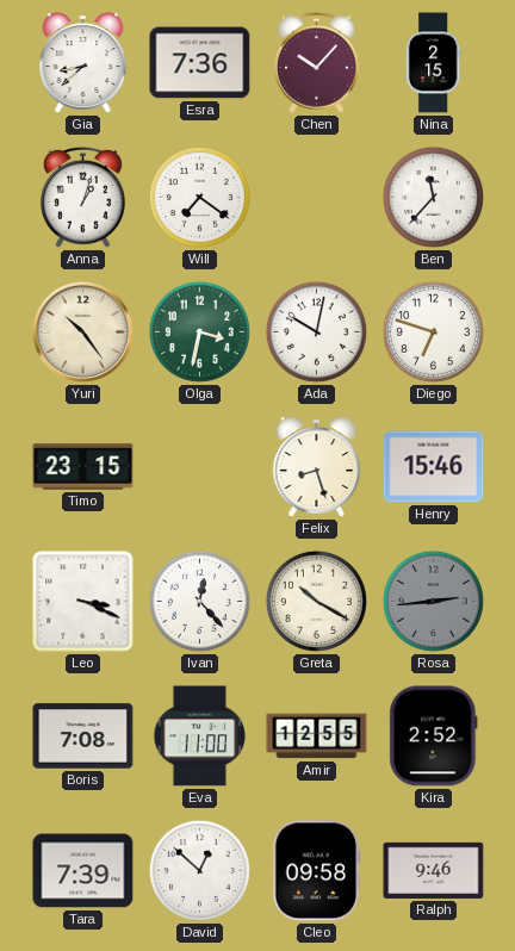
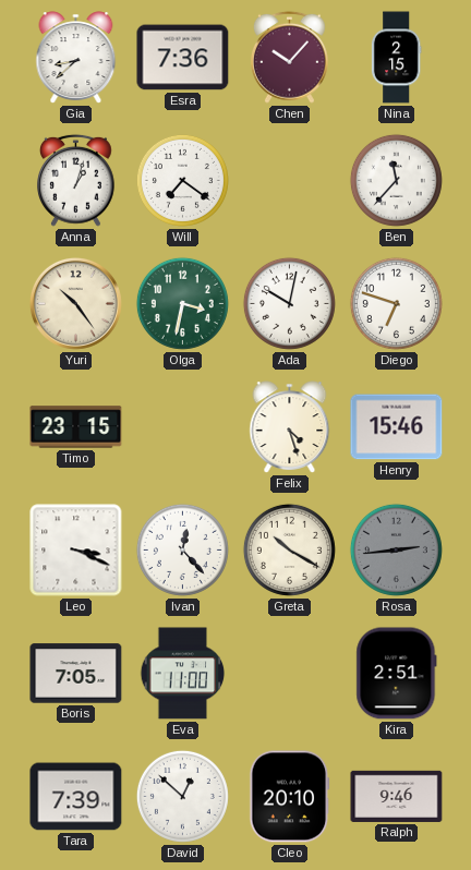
Felix: 8:27 -> 4:27
Boris: 7:08 -> 7:05
Amir: 12:55 -> none
Kira: 2:52 -> 2:51
Cleo: 09:58 -> 20:10
